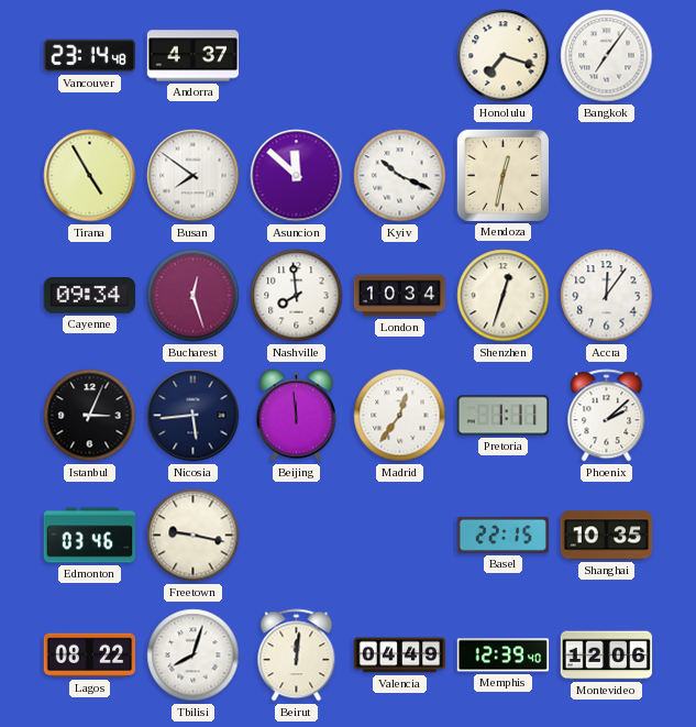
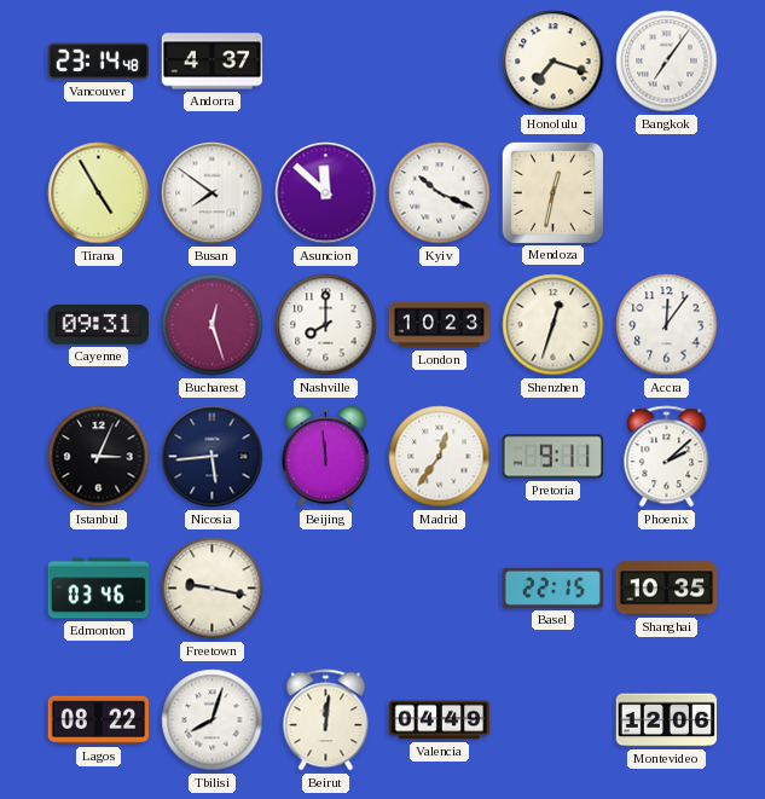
Cayenne: 09:34 -> 09:31
Nashville: 7:59 -> 8:00
London: 10:34 -> 10:23
Pretoria: 1:11 -> 9:11
Memphis: 12:39 -> none
